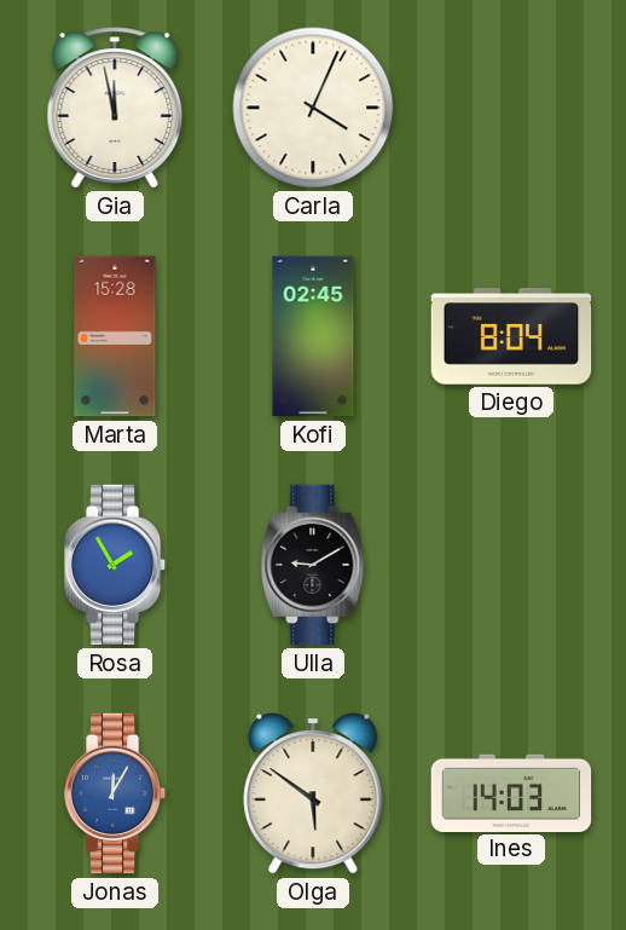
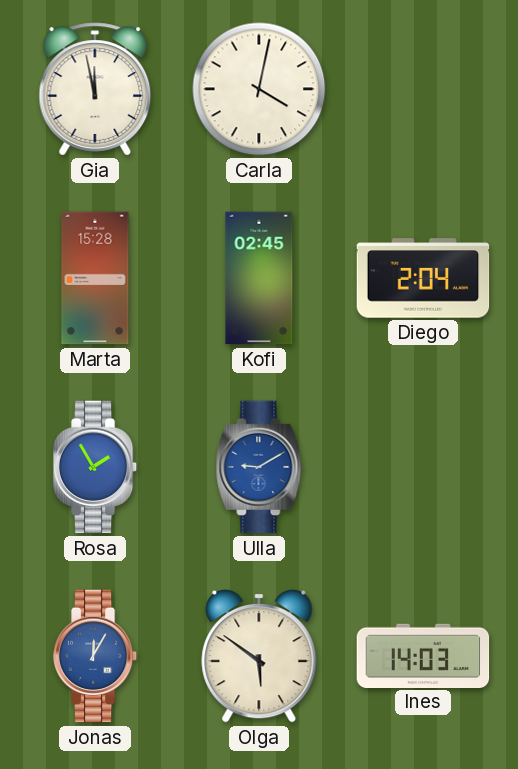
Carla: 4:04 -> 4:02
Diego: 8:04 -> 2:04
Ulla dial: black -> blue
